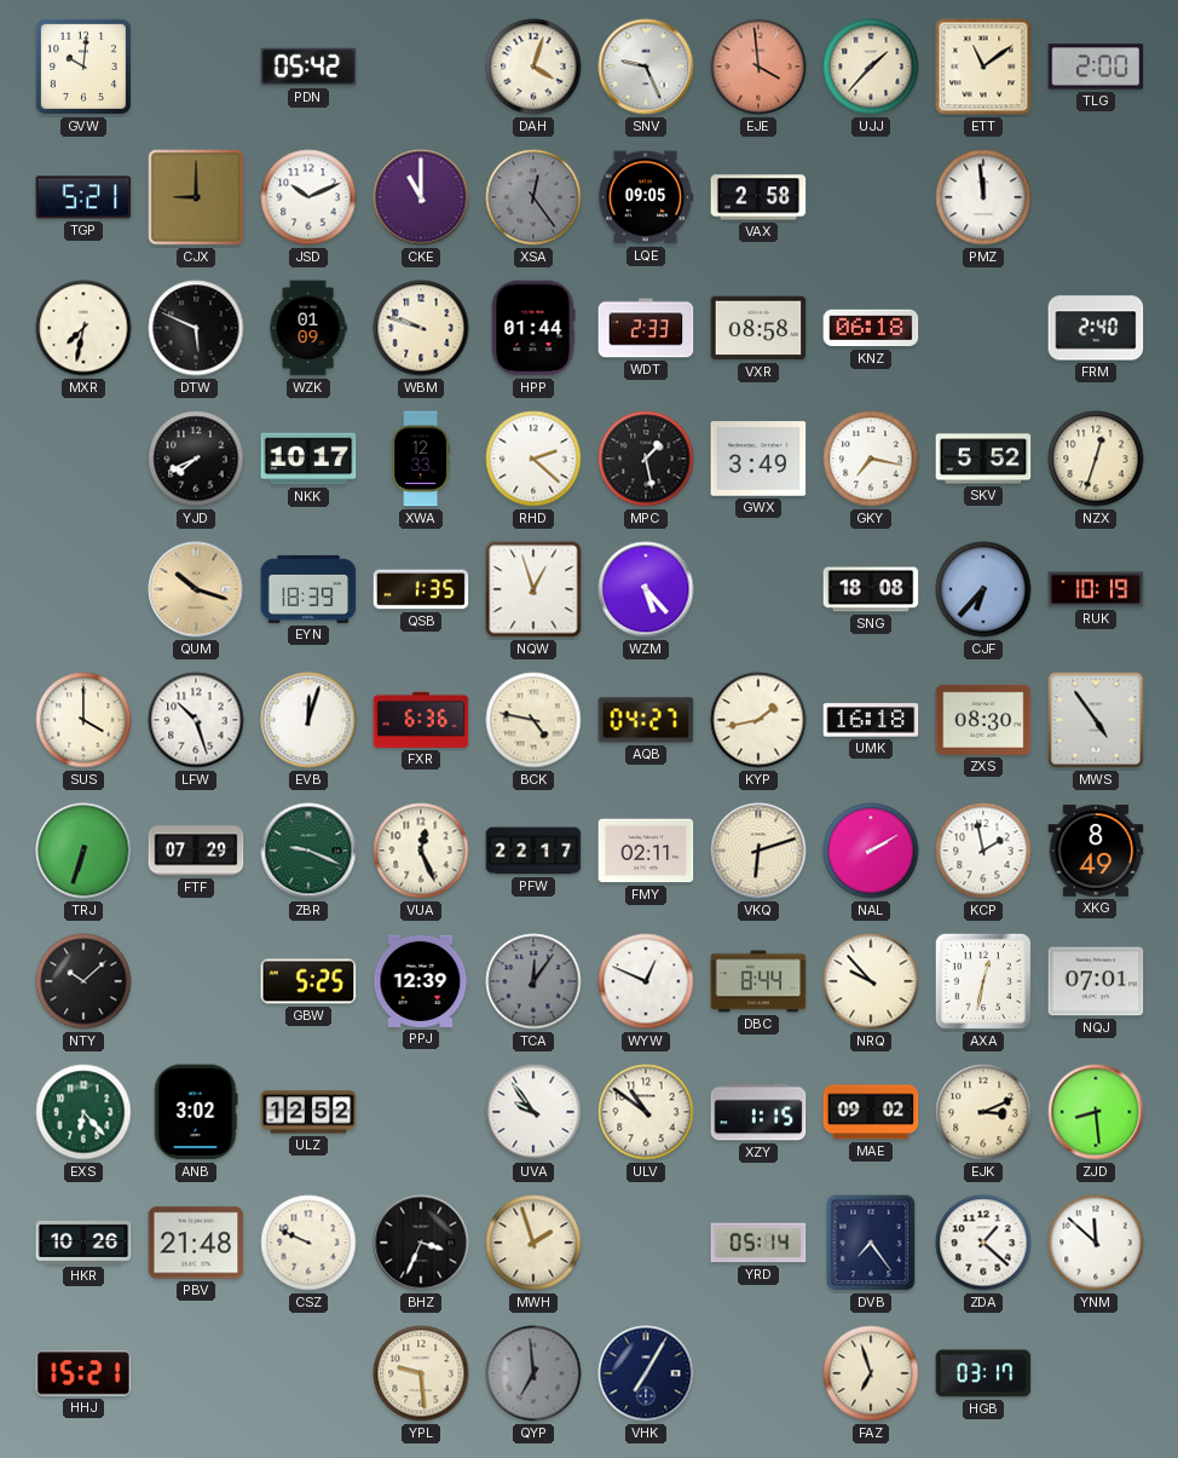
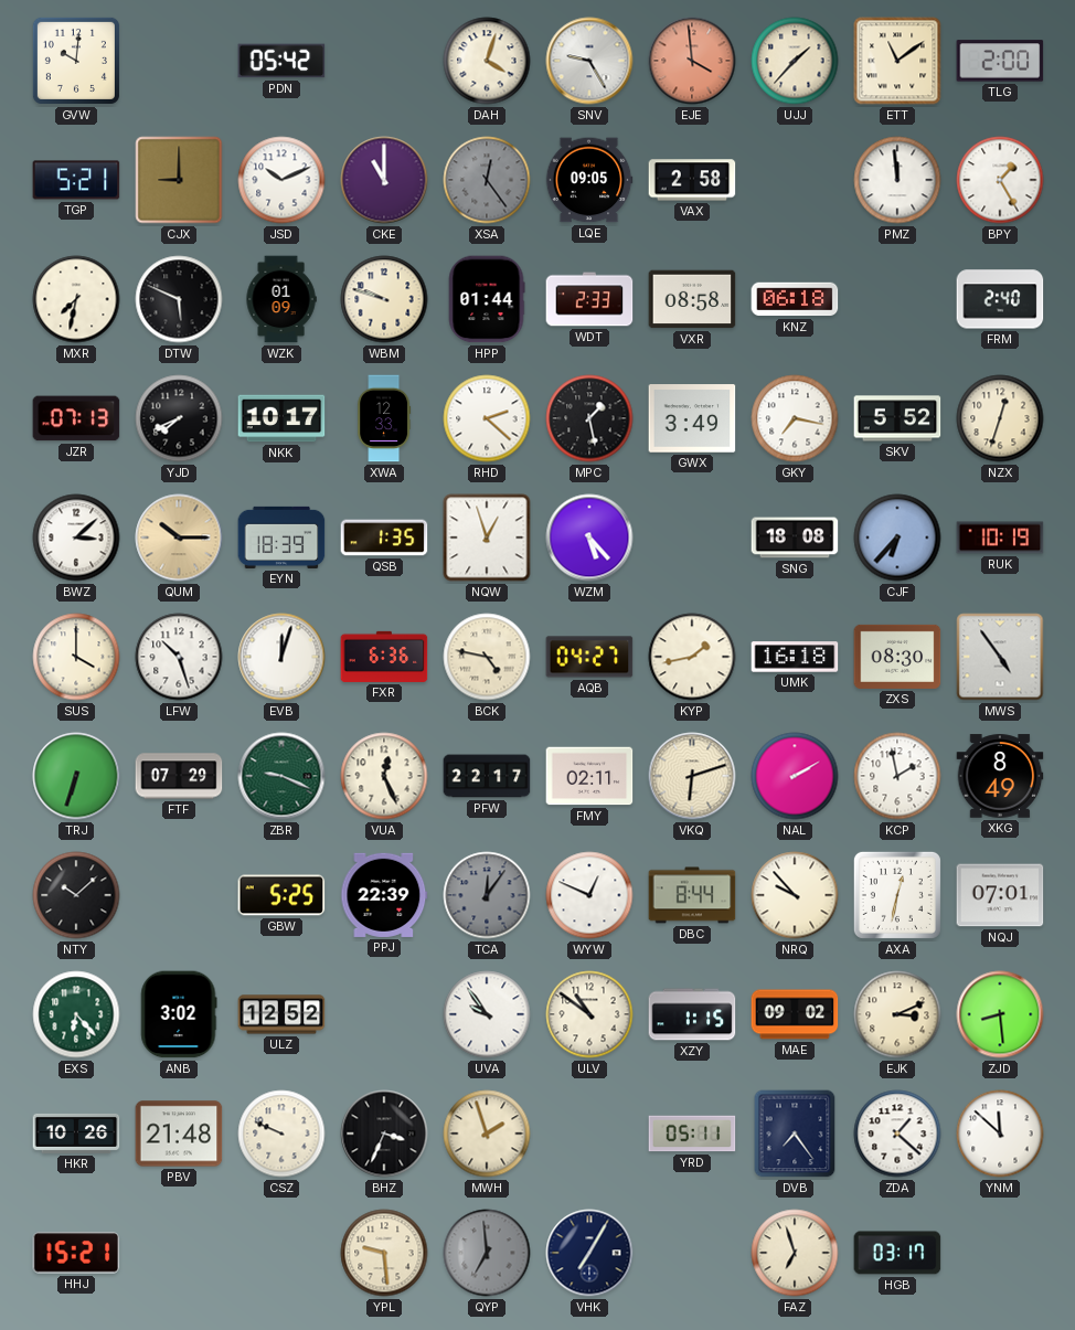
SNV: 9:26 -> 9:25
BPY: none -> 1:25
JZR: none -> 07:13
BWZ: none -> 3:08
QUM: 10:18 -> 10:15
PPJ: 12:39 -> 22:39
YRD: 05:14 -> 05:11
